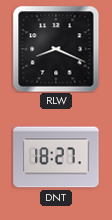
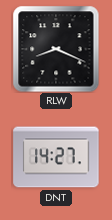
DNT: 18:27 -> 14:27
